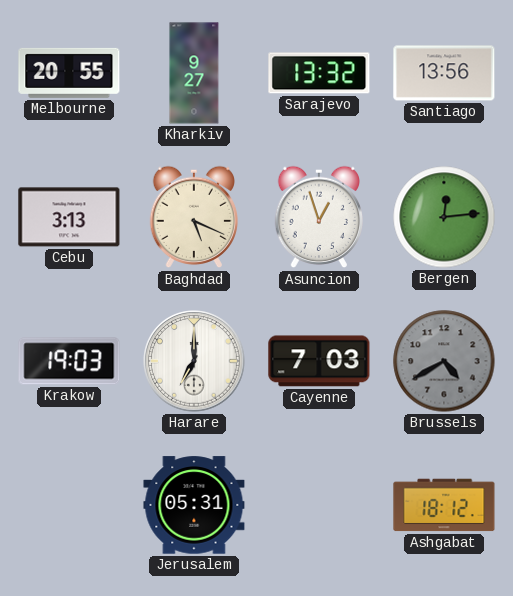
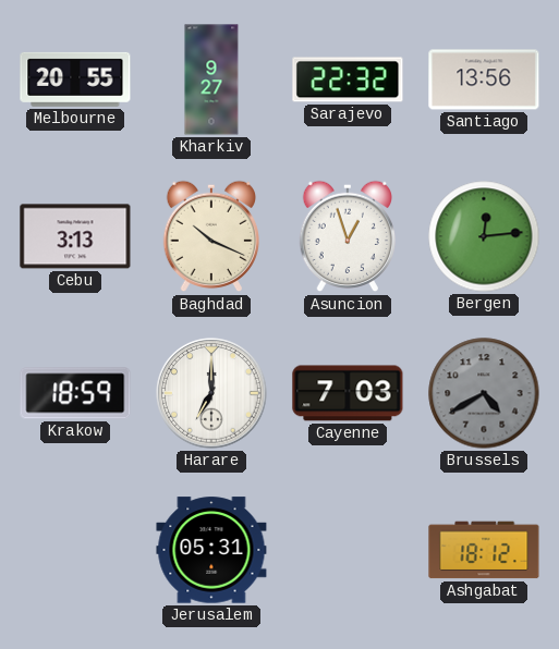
Sarajevo: 13:32 -> 22:32
Baghdad: 5:19 -> 10:19
Krakow: 19:03 -> 18:59
